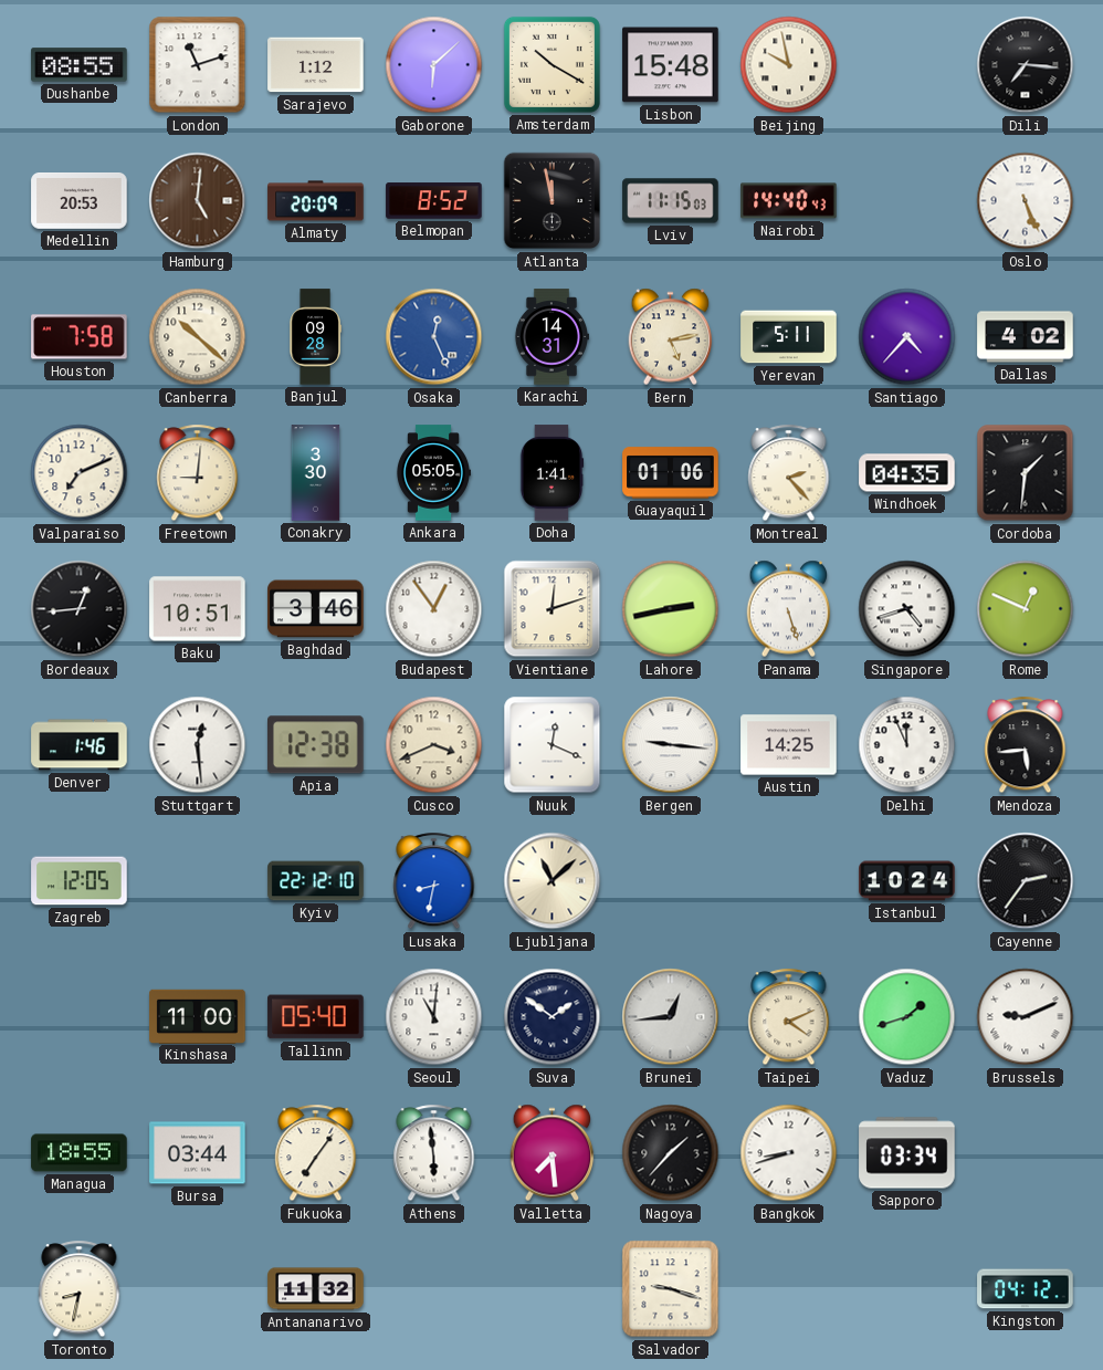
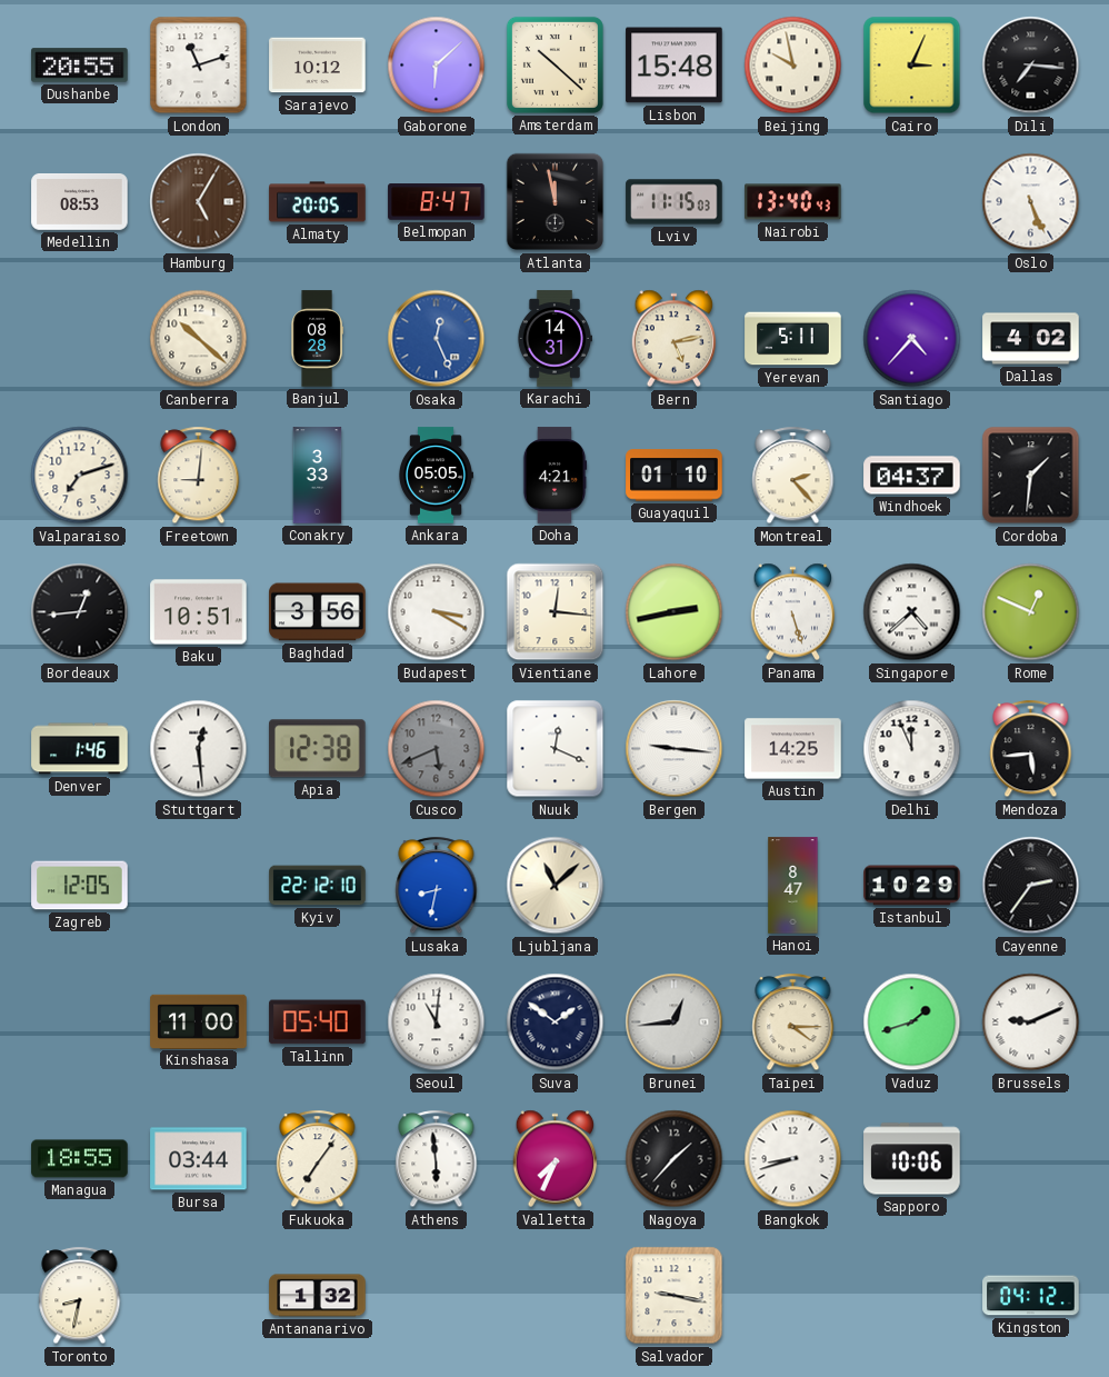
Dushanbe: 08:55 -> 20:55
Sarajevo: 1:12 -> 10:12
Amsterdam: 10:20 -> 10:22
Cairo: none -> 3:04
Medellin: 20:53 -> 08:53
Hamburg: 5:01 -> 5:05
Almaty: 20:09 -> 20:05
Belmopan: 8:52 -> 8:47
Nairobi: 14:40 -> 13:40
Houston: 7:58 -> none
Banjul: 09:28 -> 08:28
Valparaiso: 7:11 -> 7:12
Conakry: 3:30 -> 3:33
Doha: 1:41 -> 4:21
Guayaquil: 01:06 -> 01:10
Windhoek: 04:35 -> 04:37
Baghdad: 3:46 -> 3:56
Budapest: 12:54 -> 3:20
Vientiane: 12:12 -> 12:16
Singapore: 4:42 -> 4:38
Cusco: 3:41 -> 5:41
Cusco dial: cream -> grey
Hanoi: none -> 8:47
Istanbul: 10:24 -> 10:29
Taipei: 4:11 -> 4:15
Valletta: 7:29 -> 7:34
Sapporo: 03:34 -> 10:06
Antananarivo: 11:32 -> 1:32
Salvador: 9:18 -> 9:17
